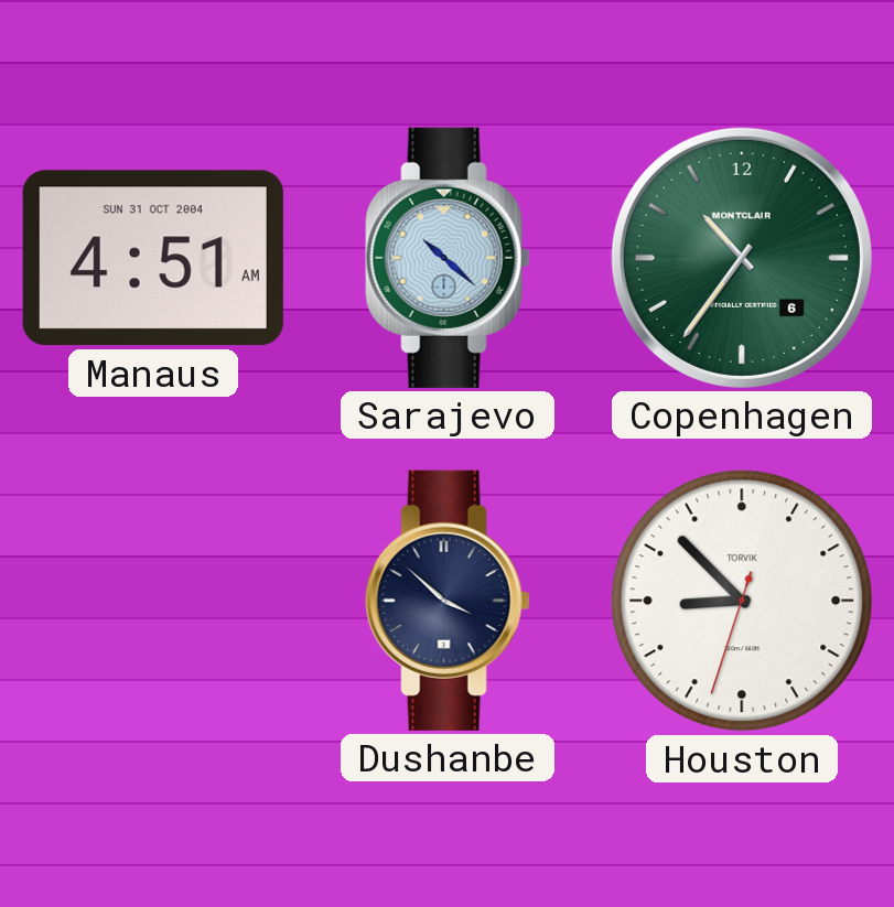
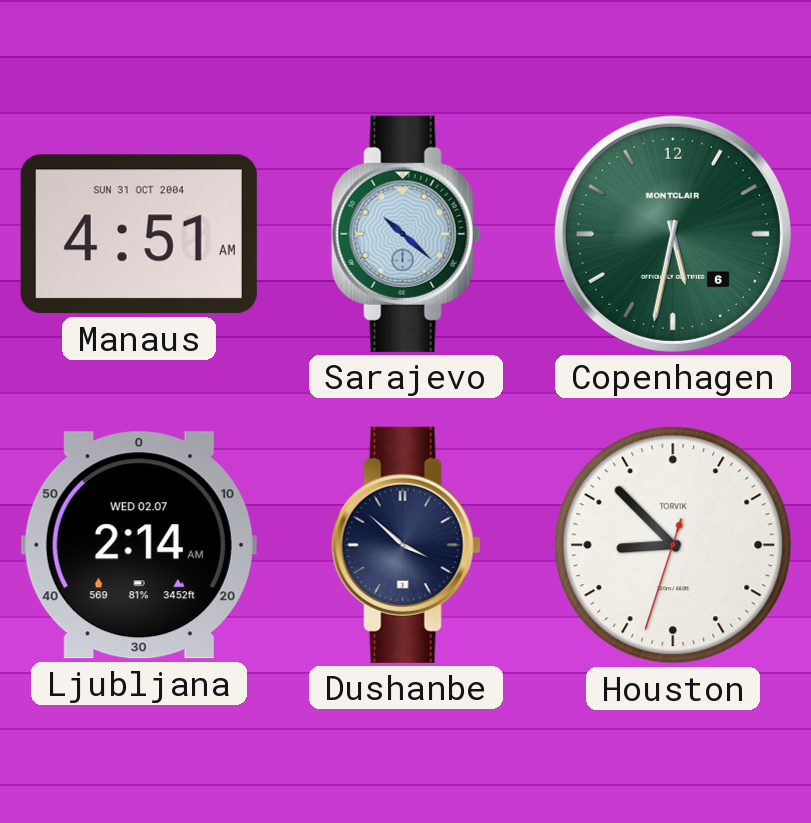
Copenhagen: 10:36 -> 5:32
Ljubljana: none -> 2:14
